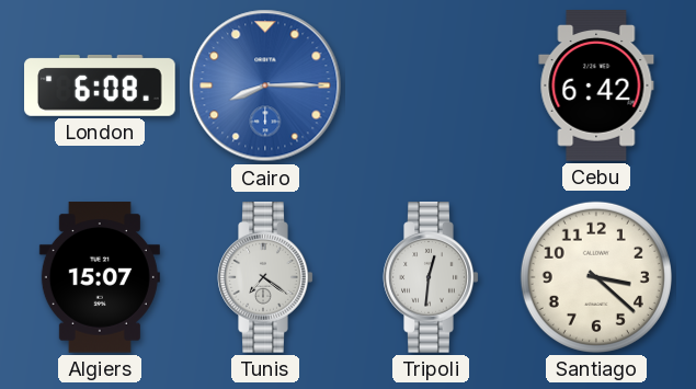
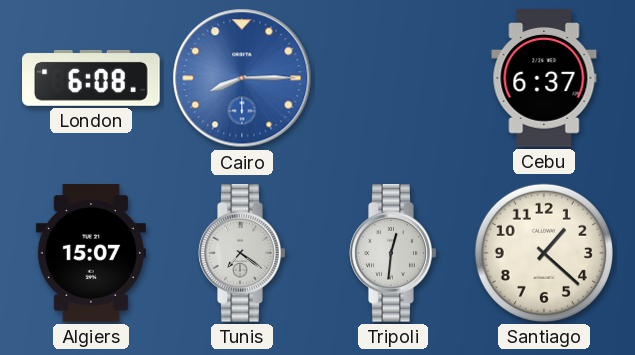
Cebu: 6:42 -> 6:37
Santiago: 3:22 -> 1:22
